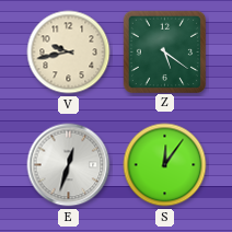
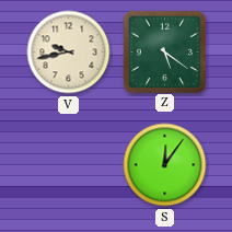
E: 12:33 -> none
